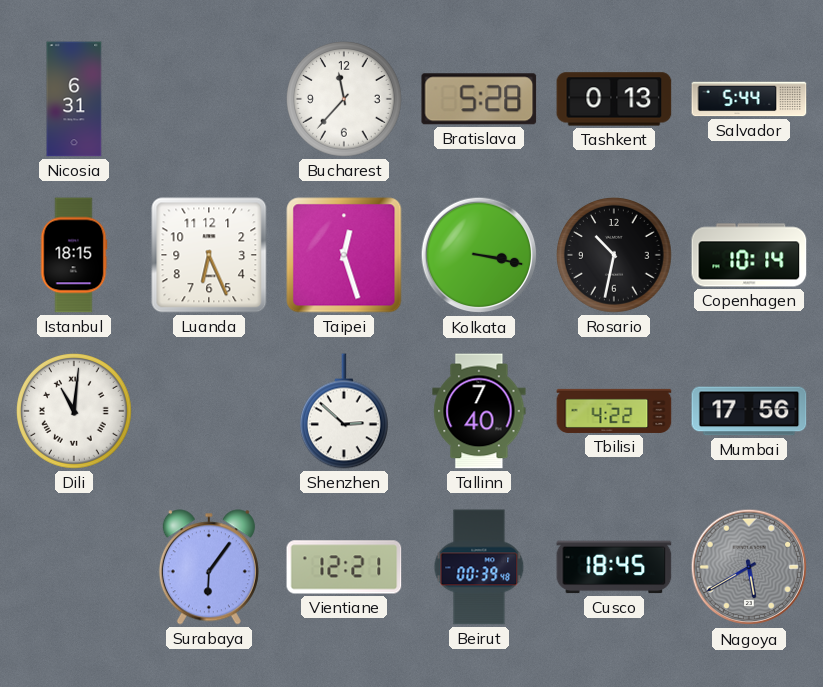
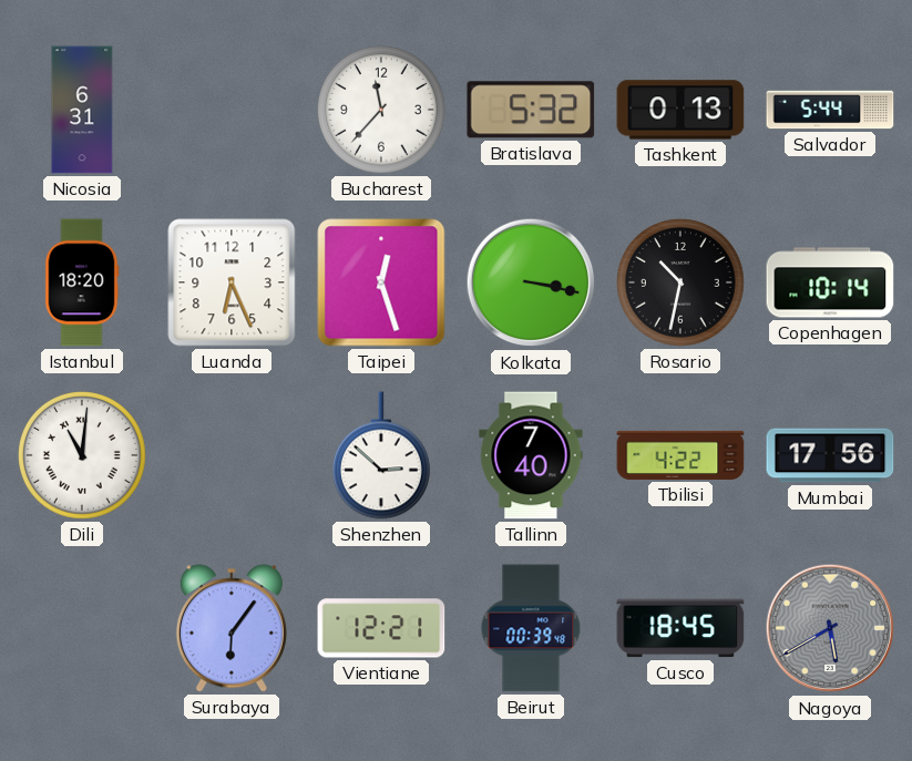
Bratislava: 5:28 -> 5:32
Istanbul: 18:15 -> 18:20
